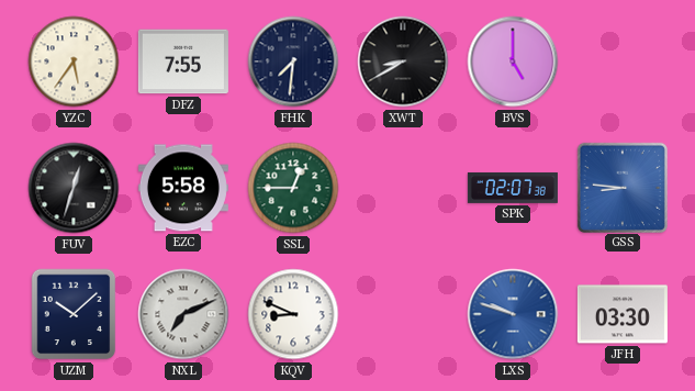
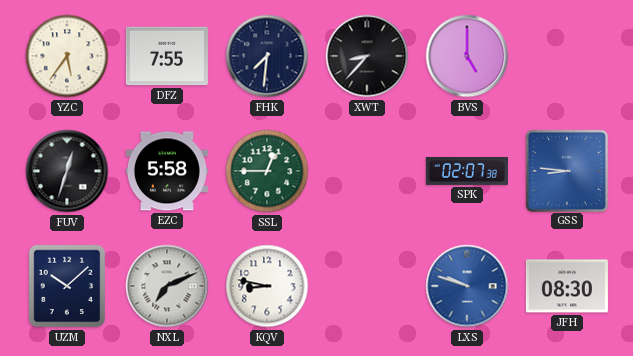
XWT: 8:40 -> 8:37
KQV: 8:49 -> 8:47
JFH: 03:30 -> 08:30
